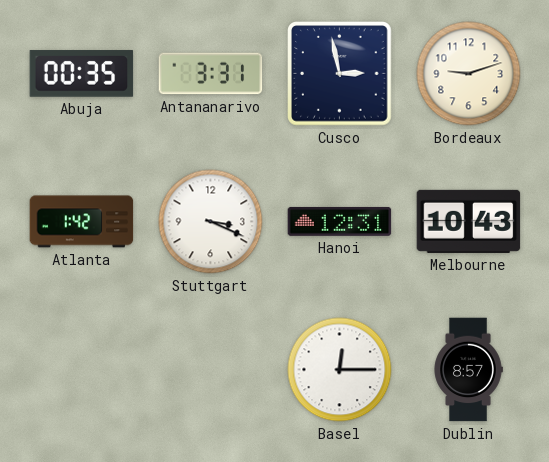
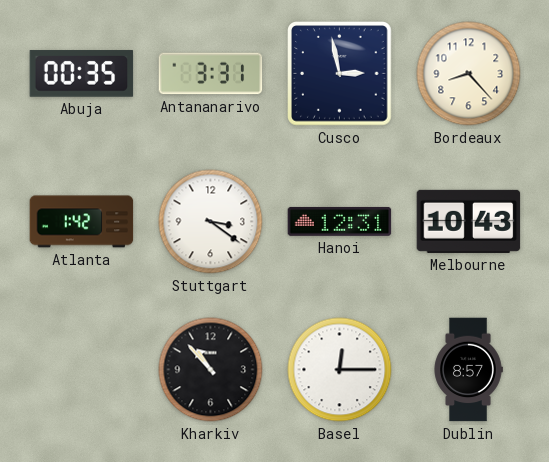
Bordeaux: 9:12 -> 8:23
Stuttgart: 3:19 -> 3:21
Kharkiv: none -> 10:53
